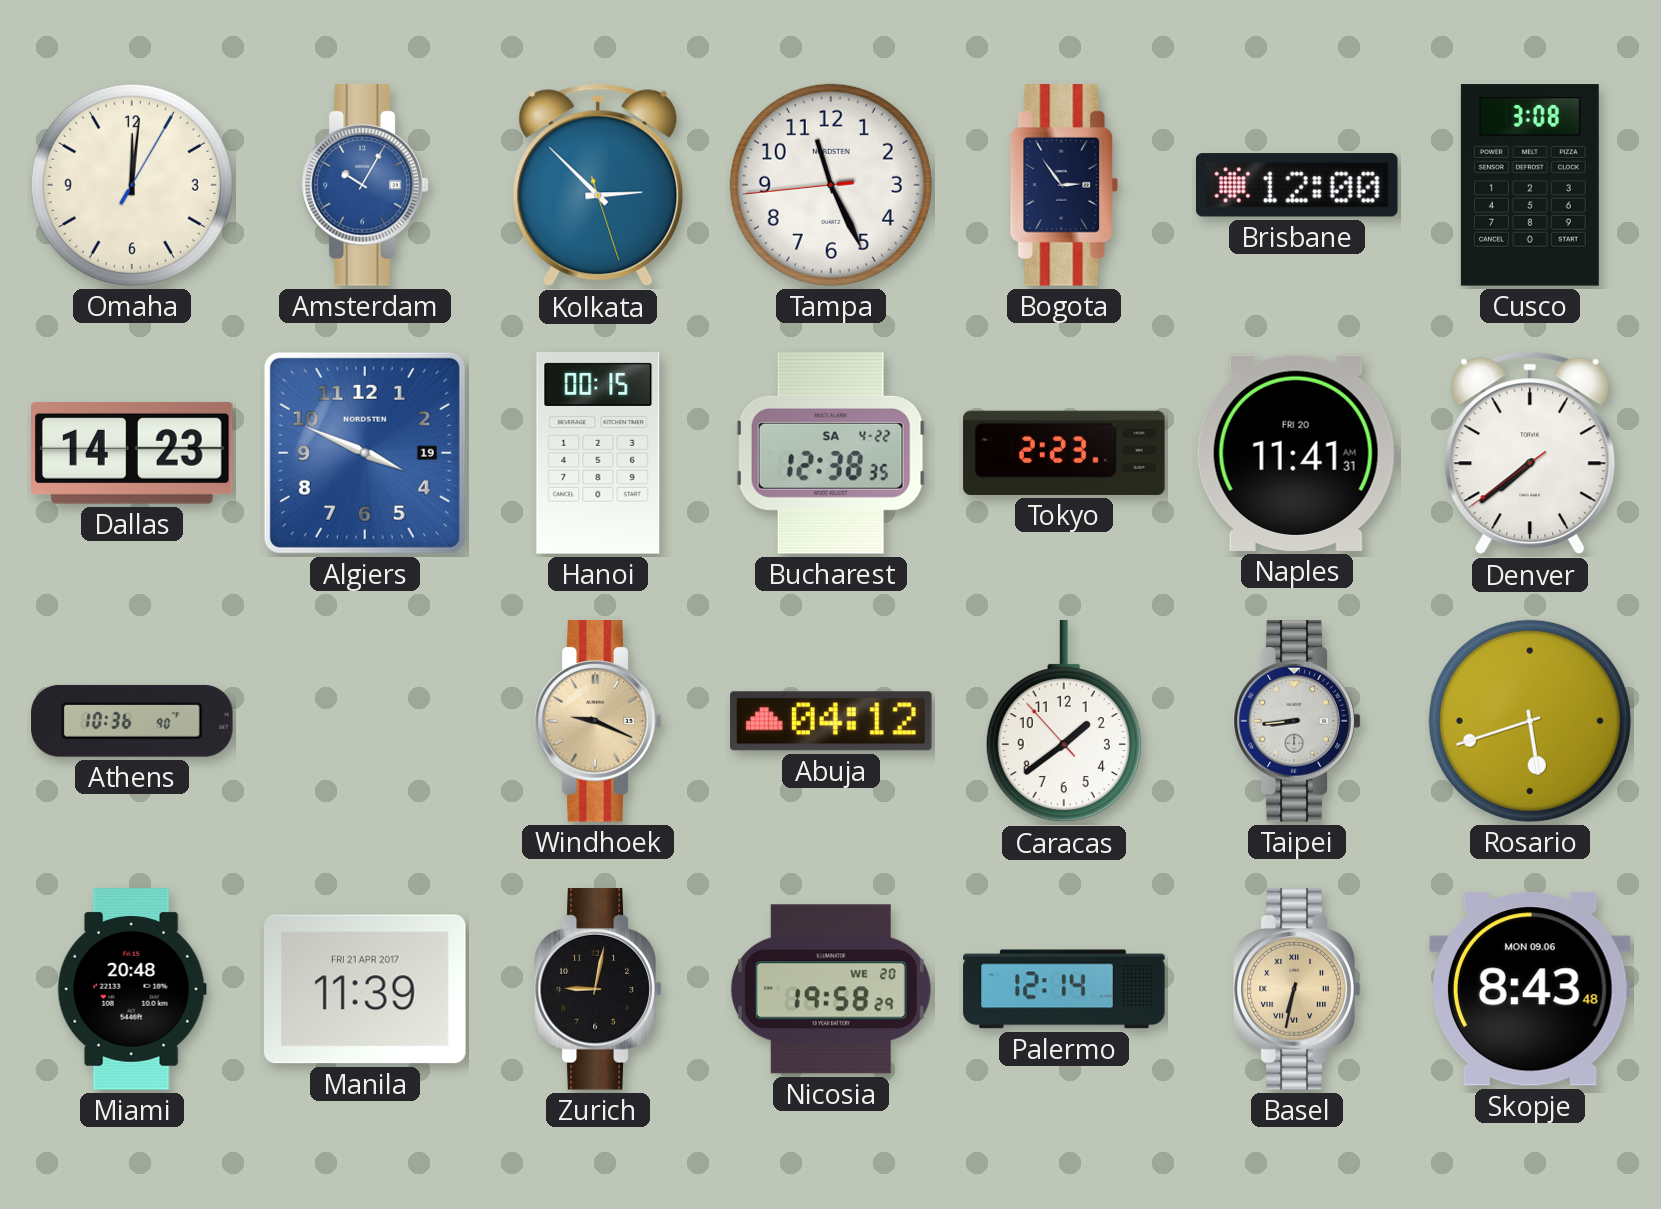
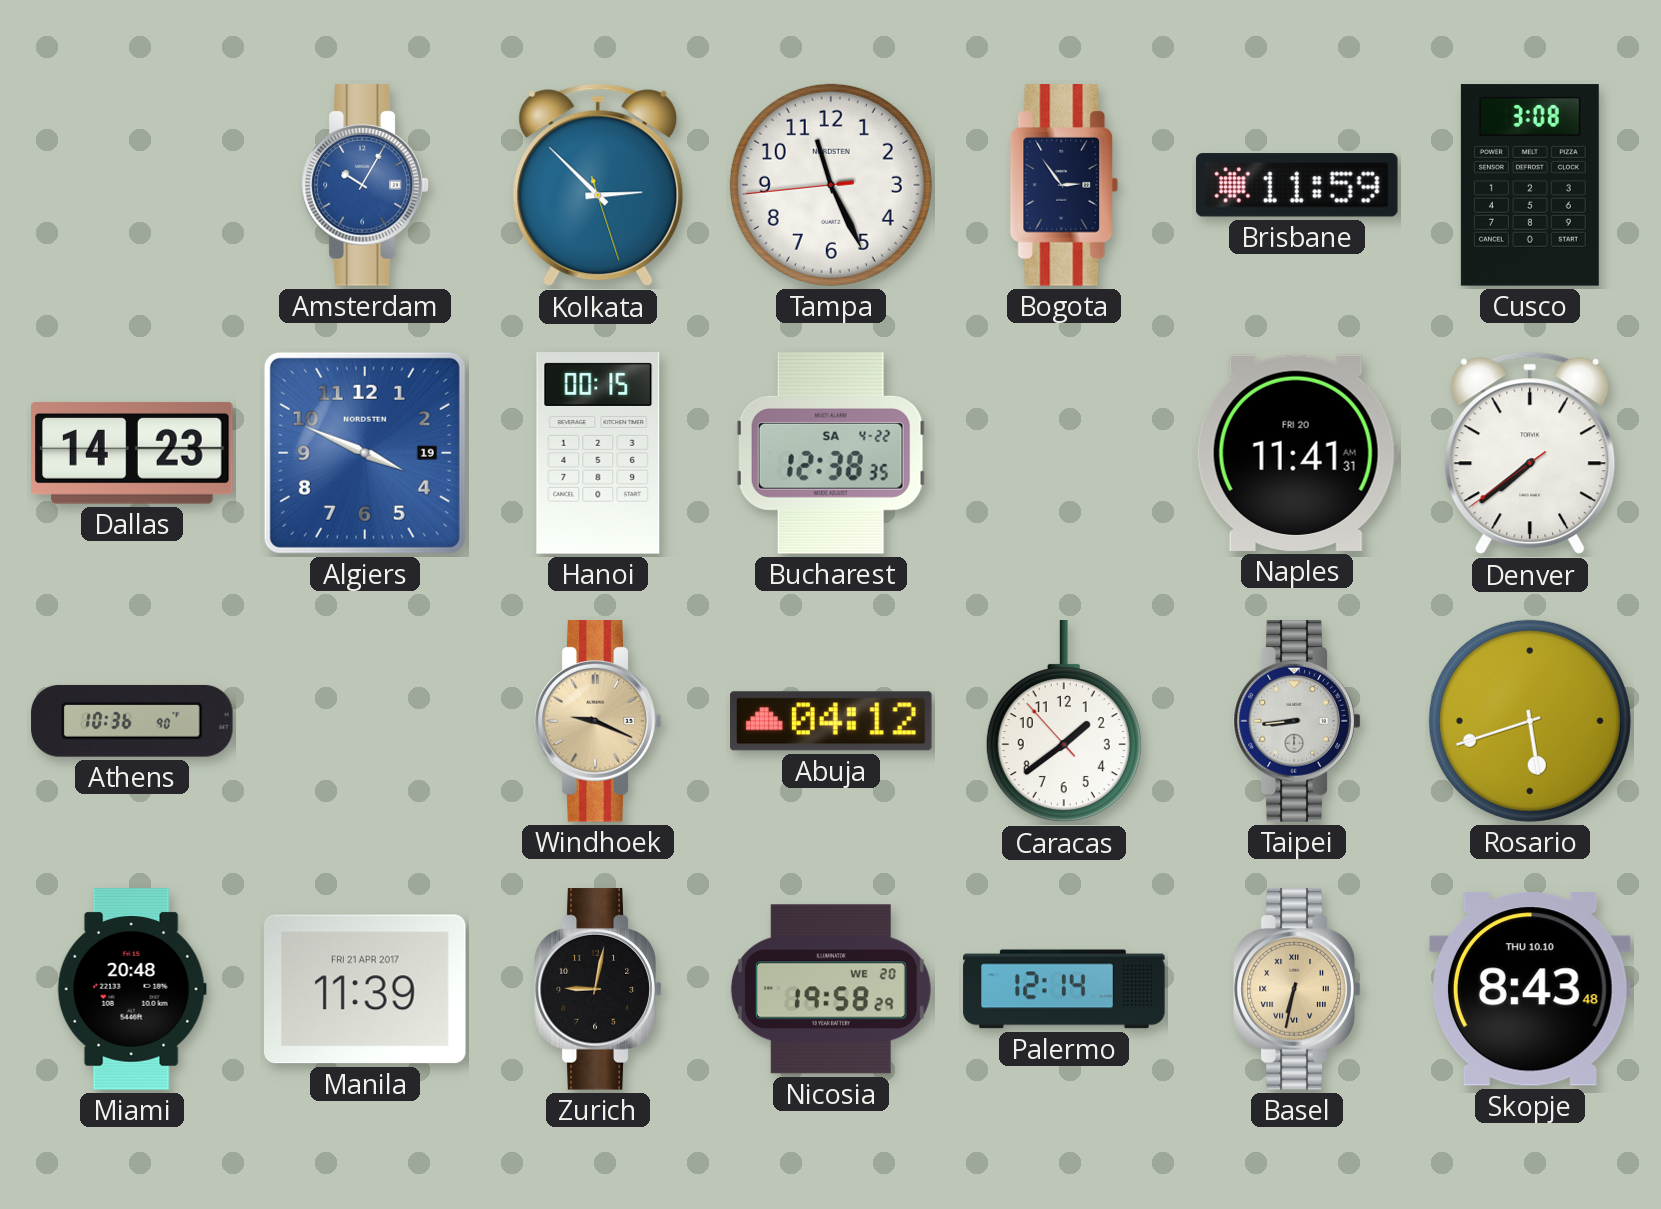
Omaha: 12:01 -> none
Brisbane: 12:00 -> 11:59
Tokyo: 2:23 -> none
Skopje date: MON 09.06 -> THU 10.10
